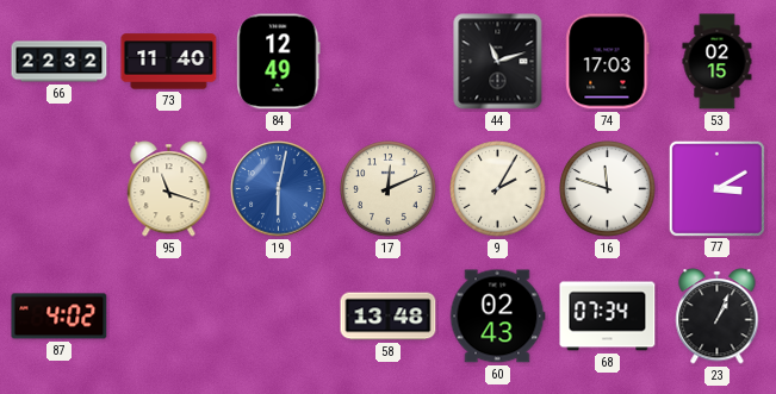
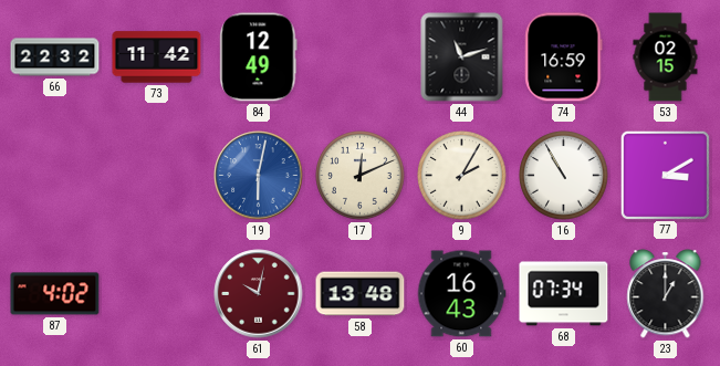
73: 11:40 -> 11:42
74: 17:03 -> 16:59
95: 11:18 -> none
16: 11:48 -> 10:55
61: none -> 10:02
60: 02:43 -> 16:43
23: 1:04 -> 1:00
